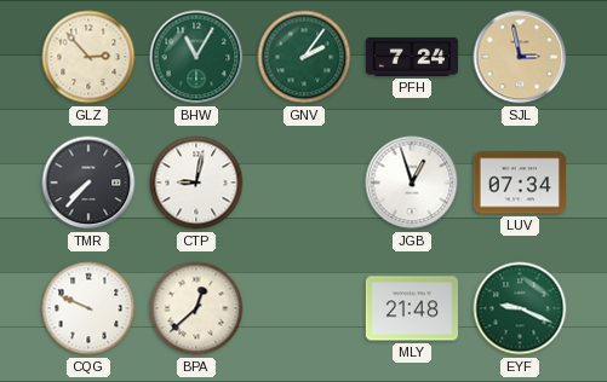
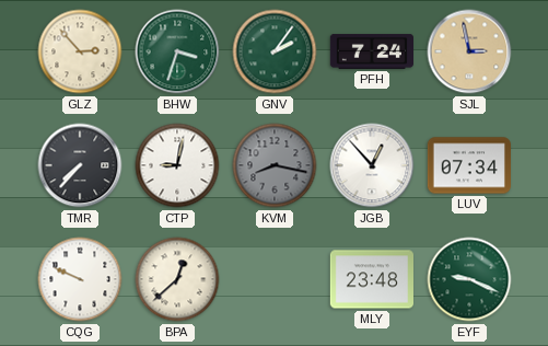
BHW: 11:05 -> 3:33
KVM: none -> 8:17
JGB: 12:57 -> 12:53
MLY: 21:48 -> 23:48
